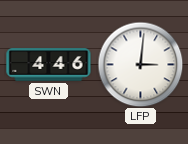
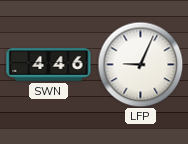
LFP: 3:01 -> 9:04
